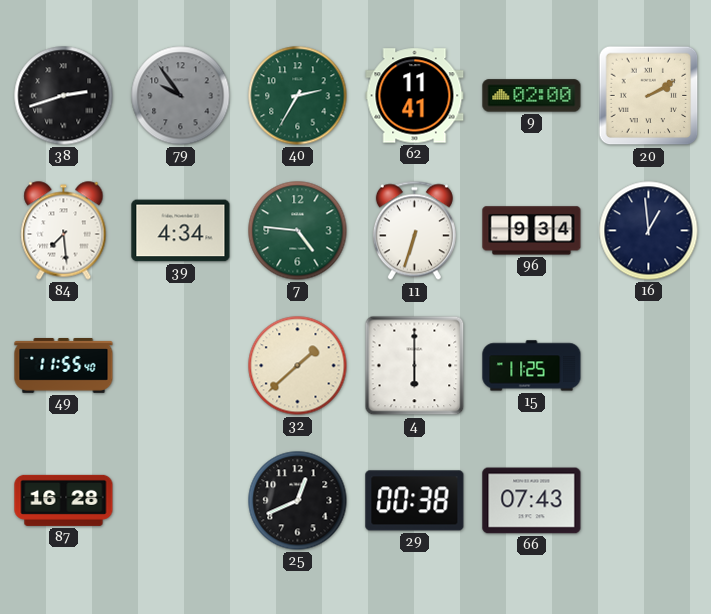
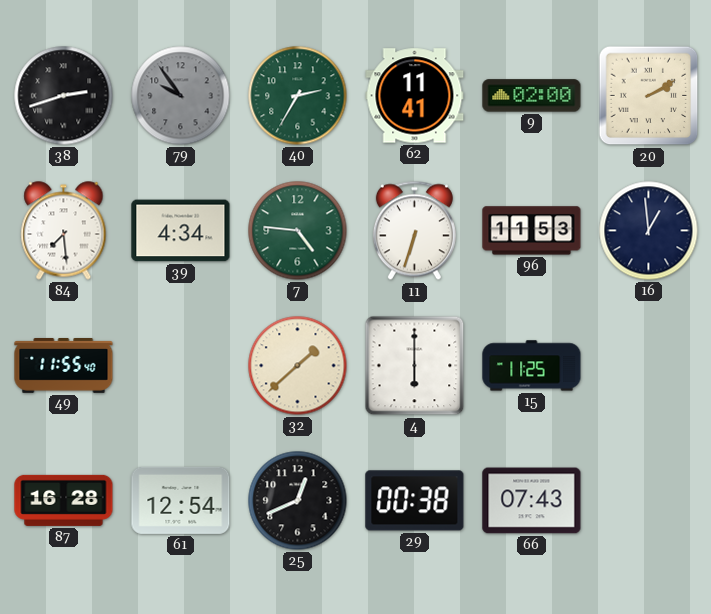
96: 9:34 -> 11:53
61: none -> 12:54
